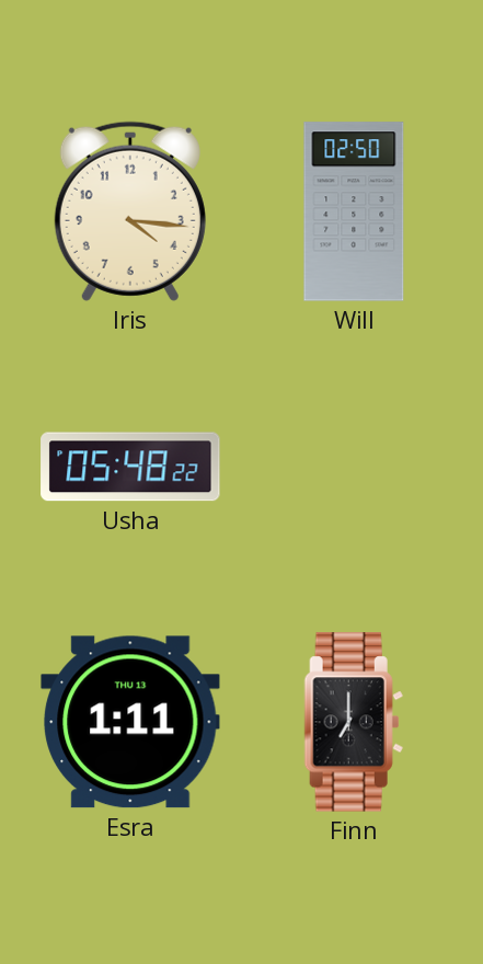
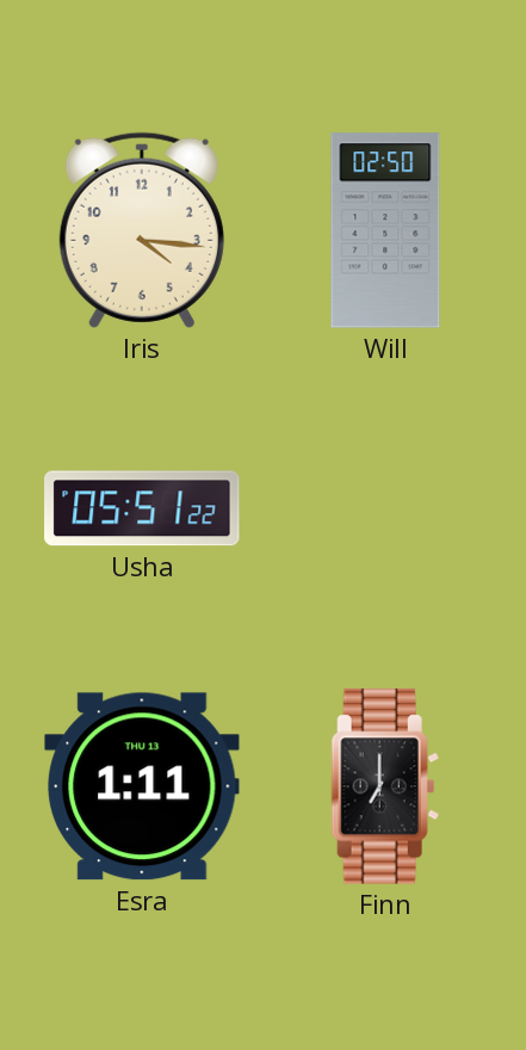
Usha: 05:48 -> 05:51
